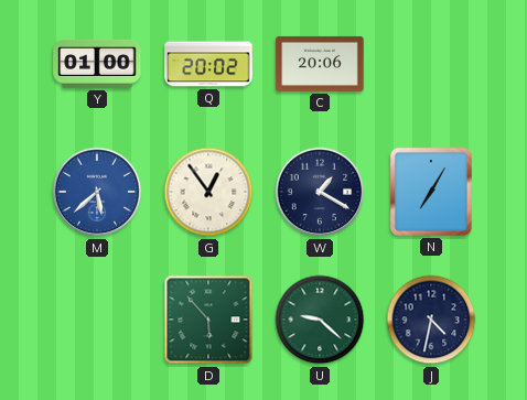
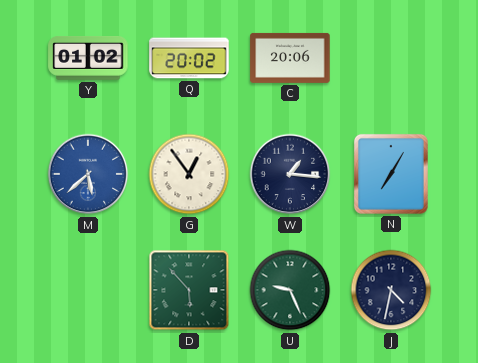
Y: 01:00 -> 01:02
W: 1:20 -> 1:16
U: 9:22 -> 9:26
